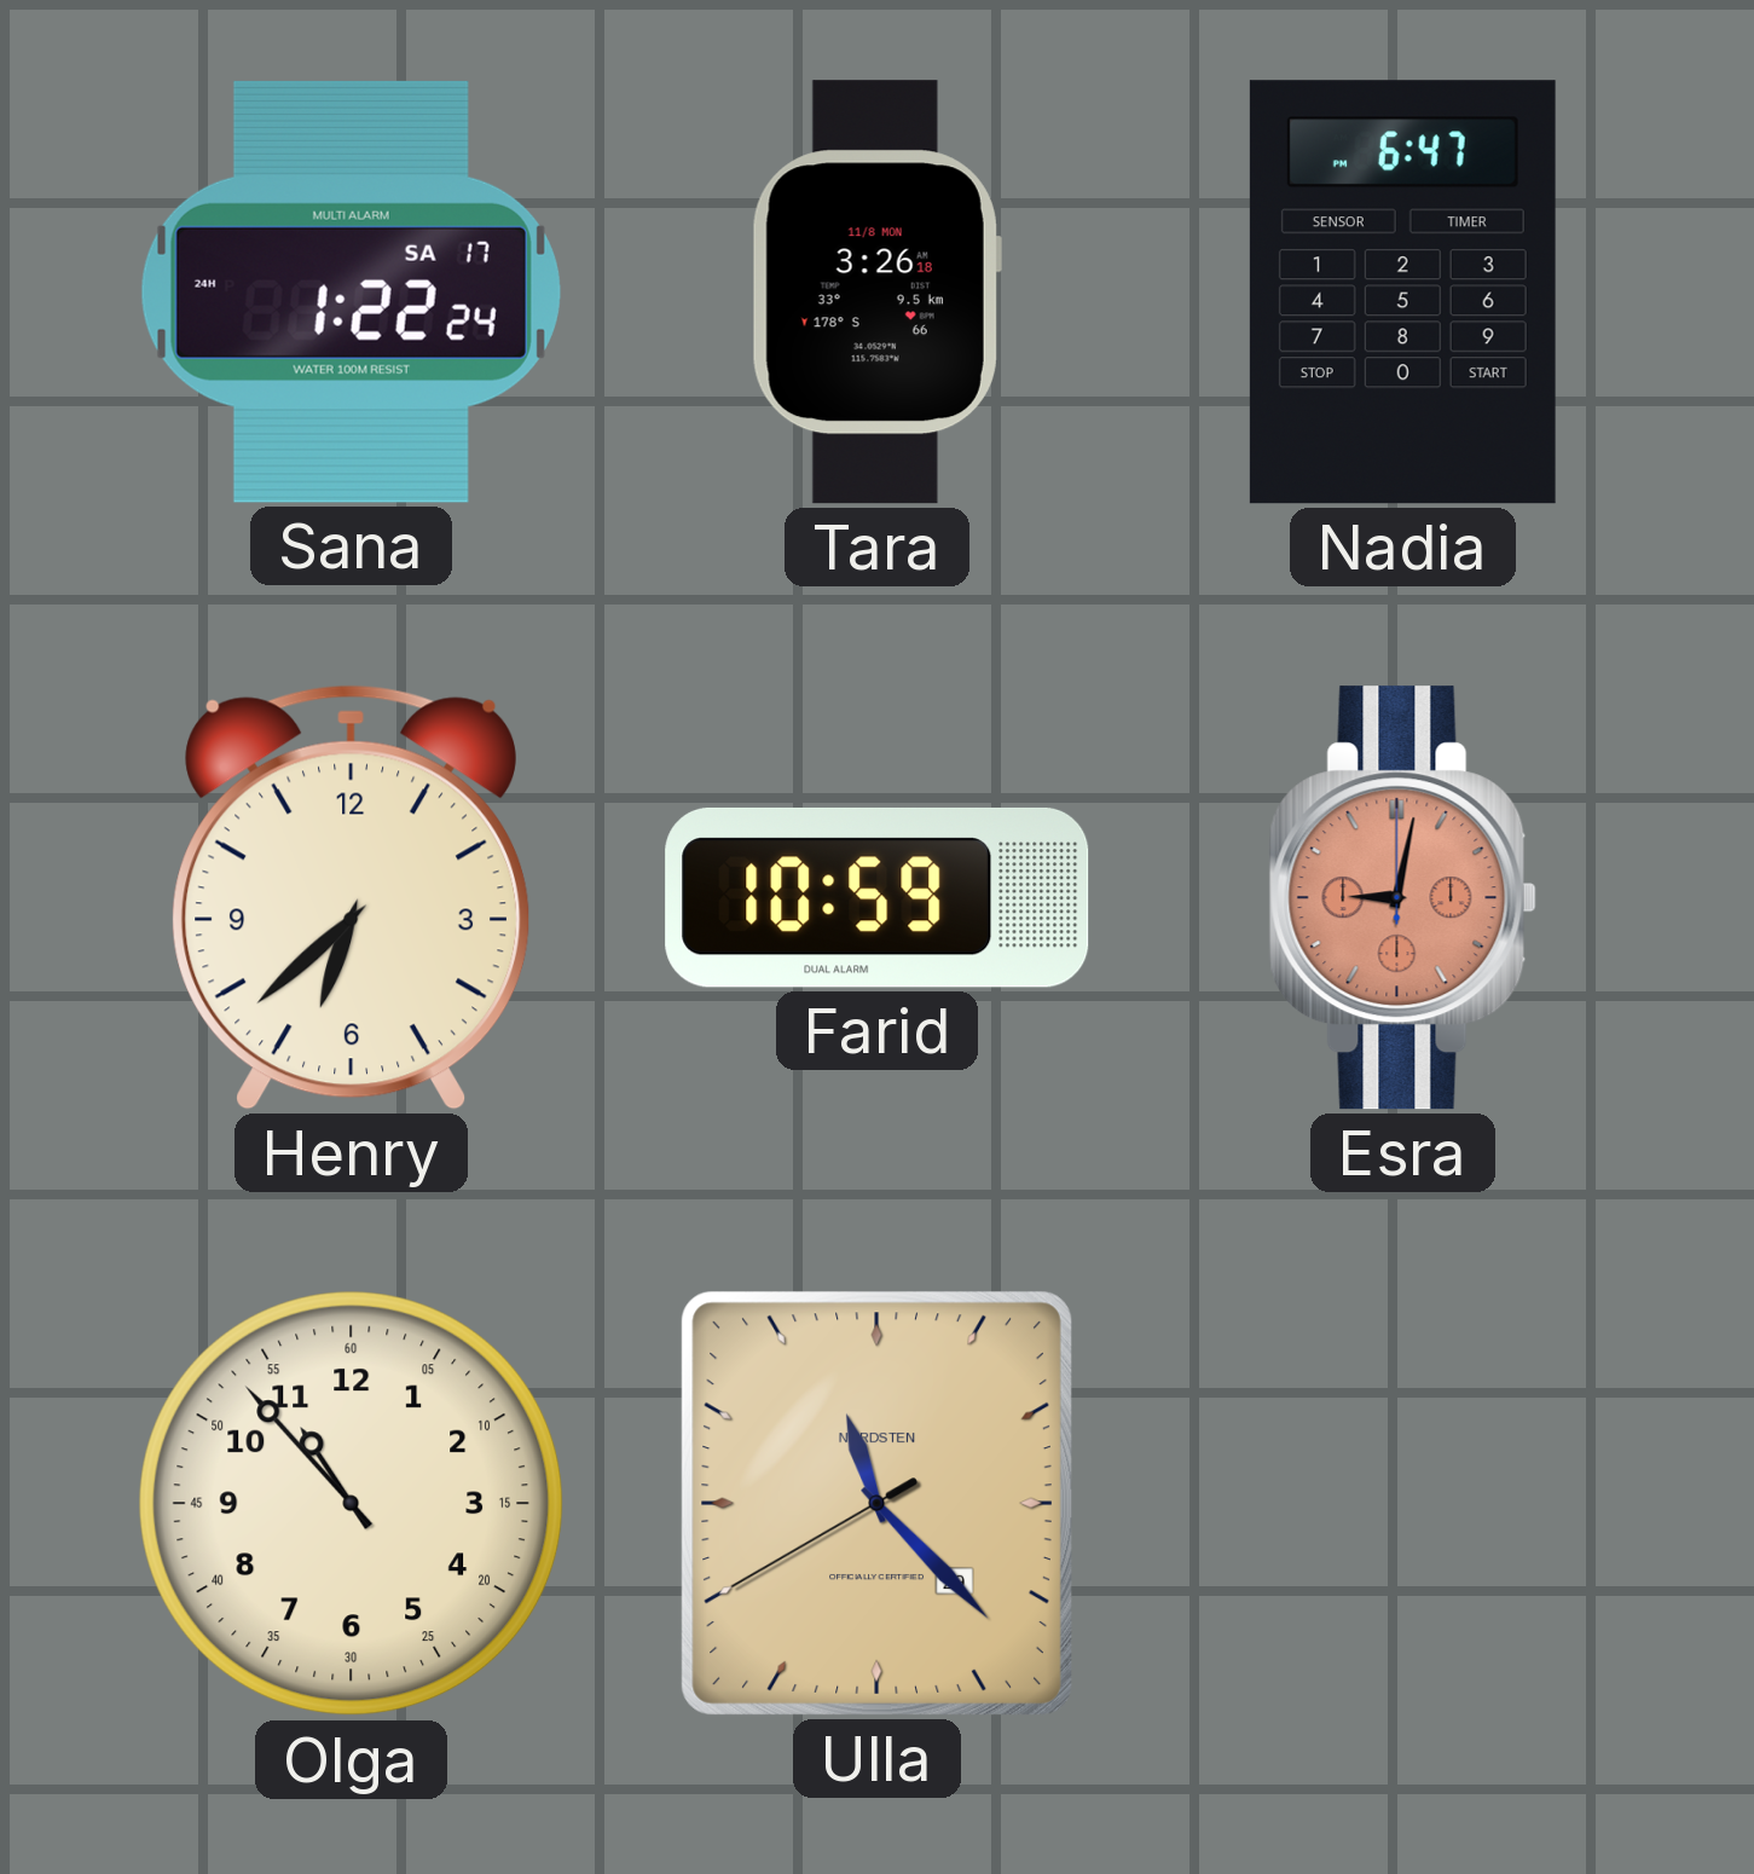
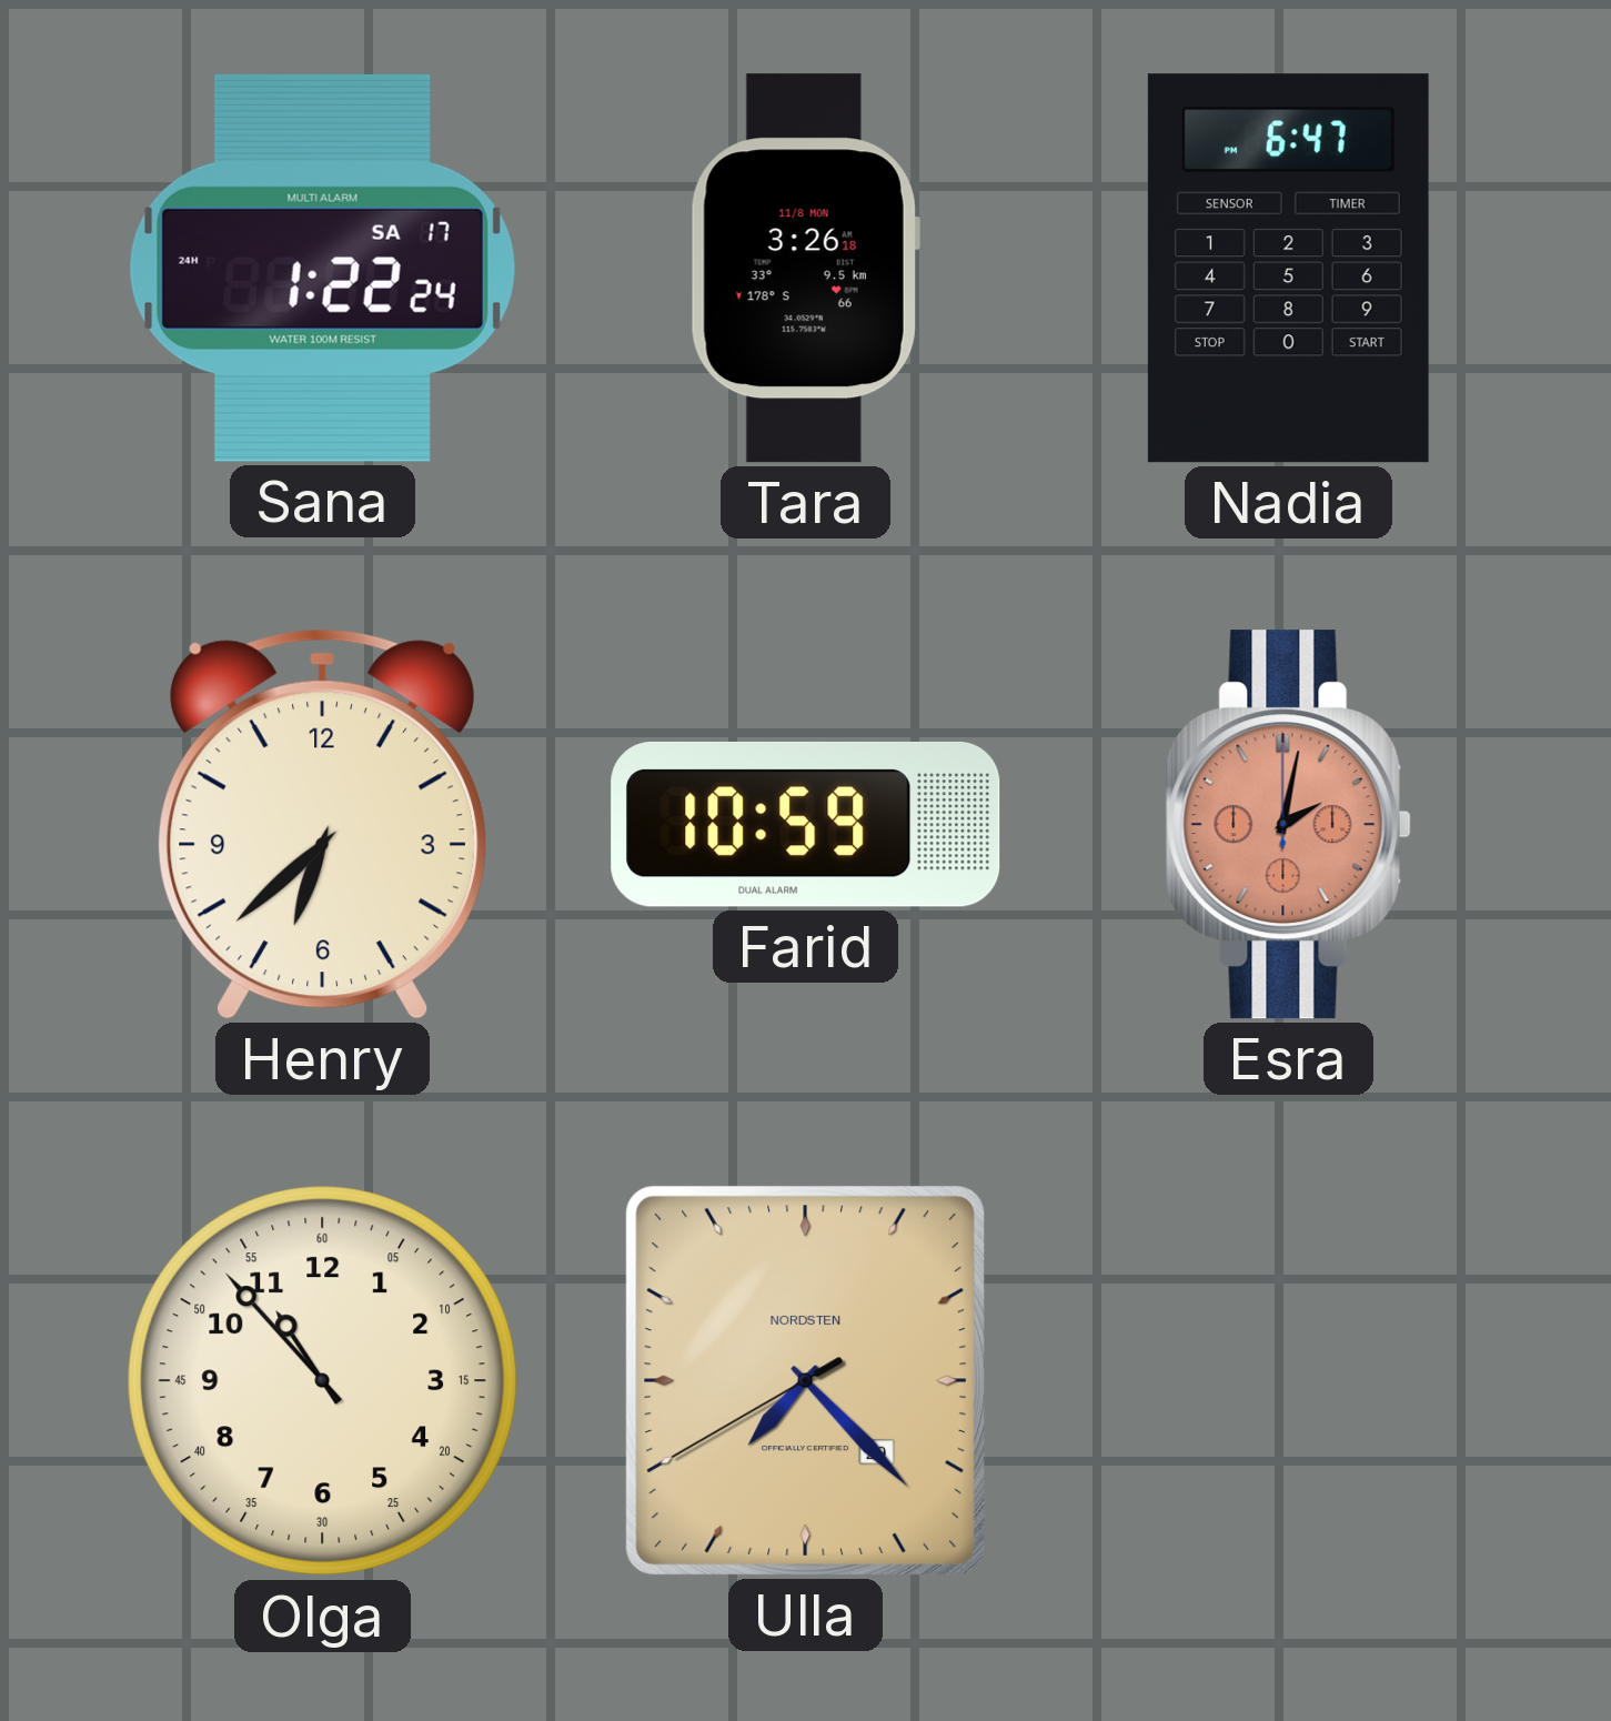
Esra: 9:02 -> 2:02
Ulla: 11:22 -> 7:22
